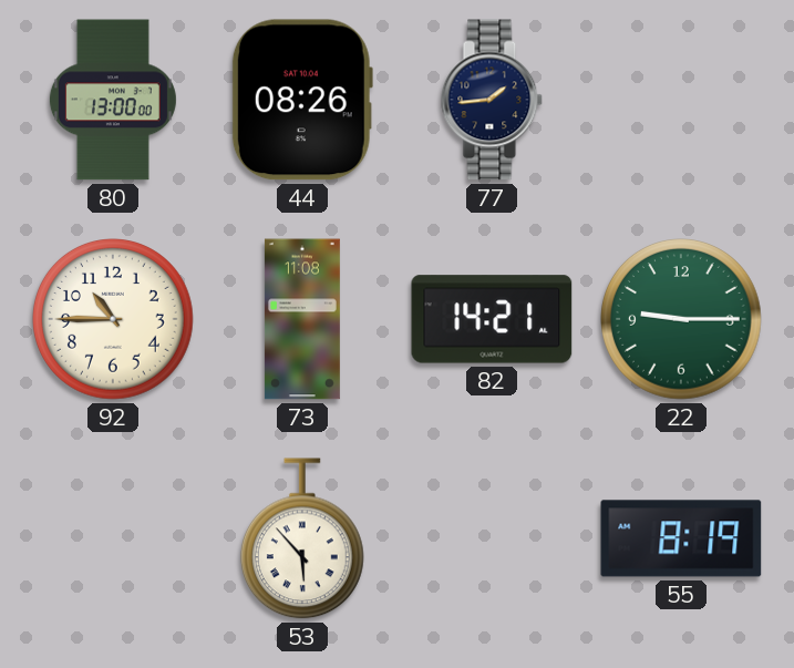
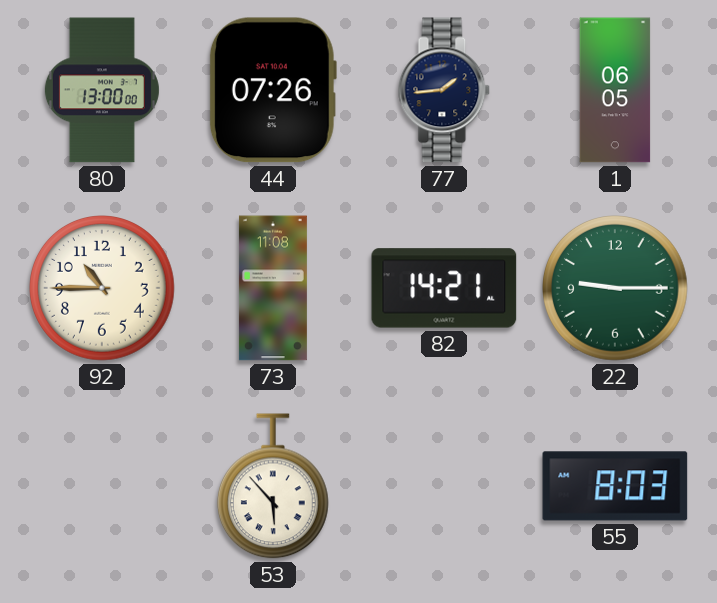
44: 08:26 -> 07:26
1: none -> 06:05
55: 8:19 -> 8:03
